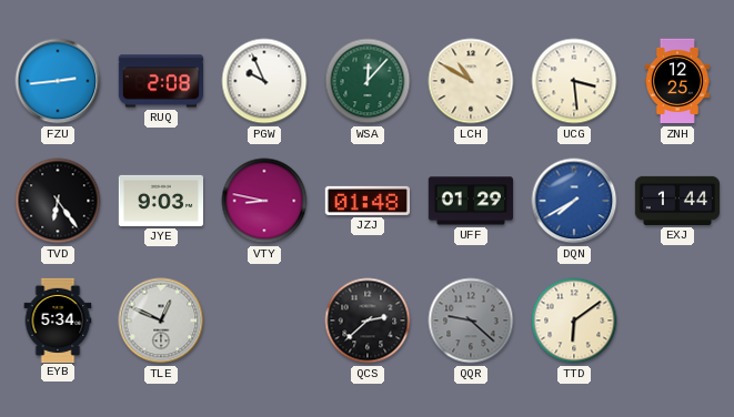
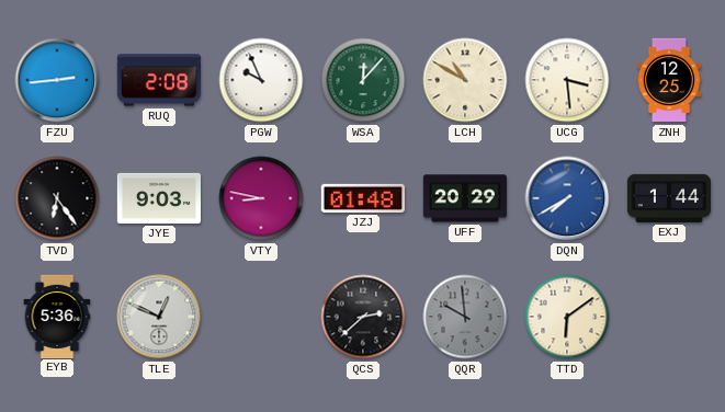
UFF: 01:29 -> 20:29
EYB: 5:34 -> 5:36
QQR: 9:22 -> 9:59
